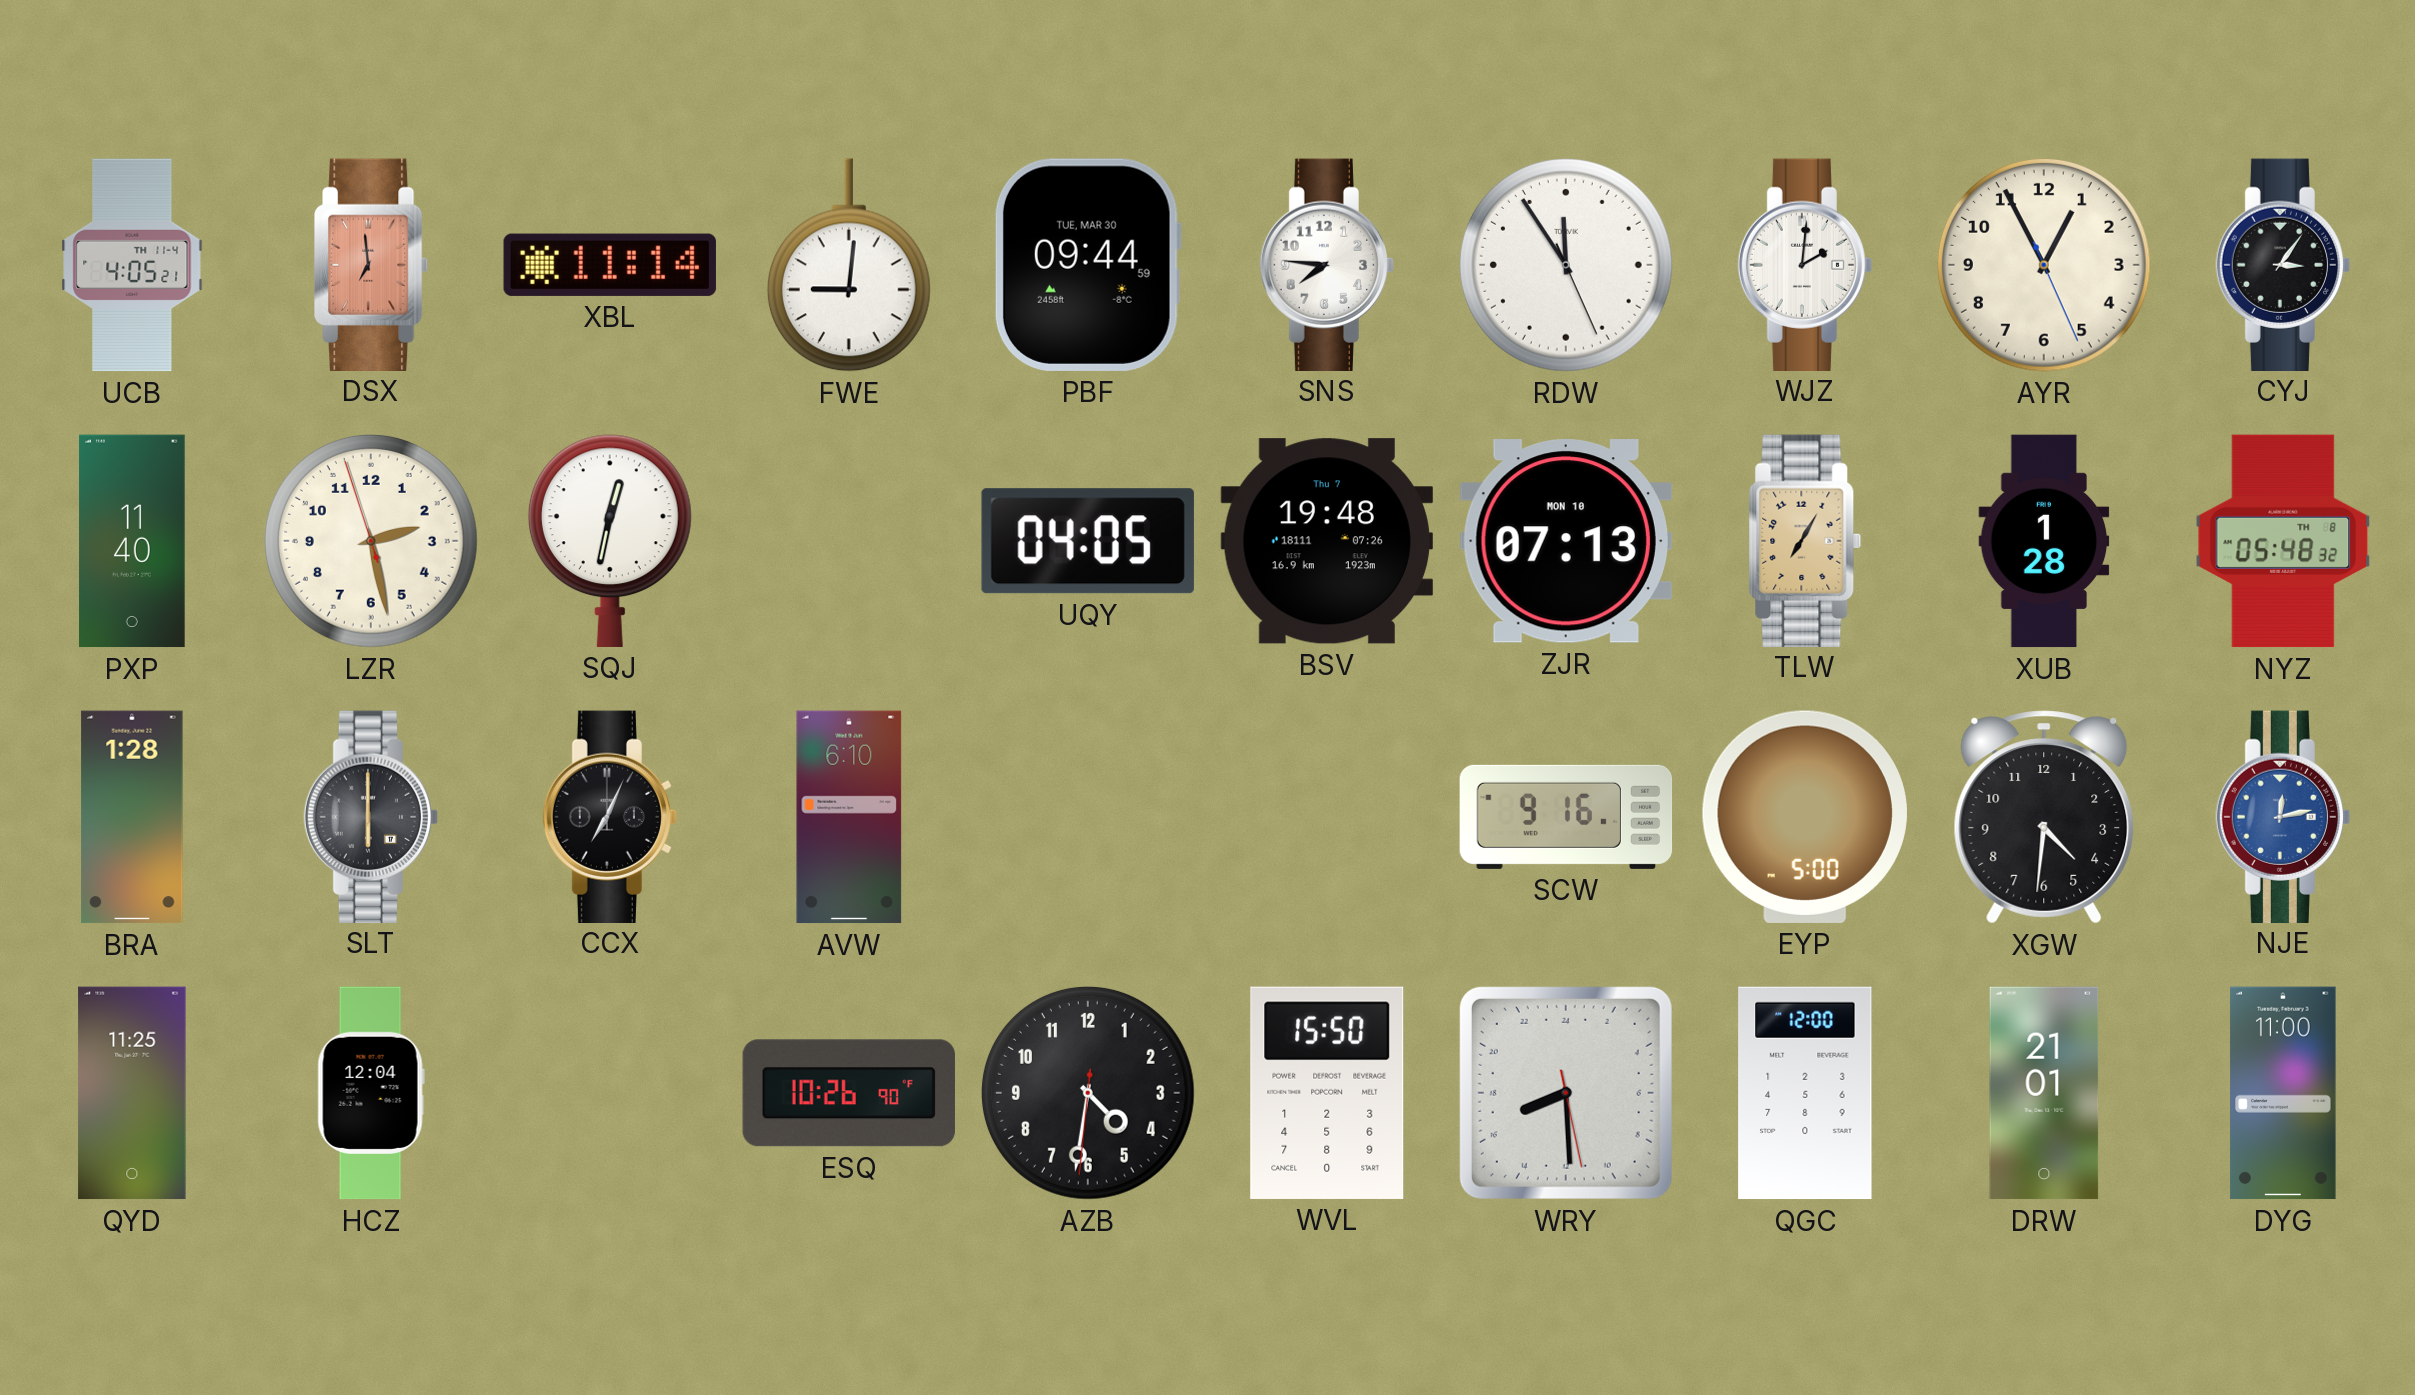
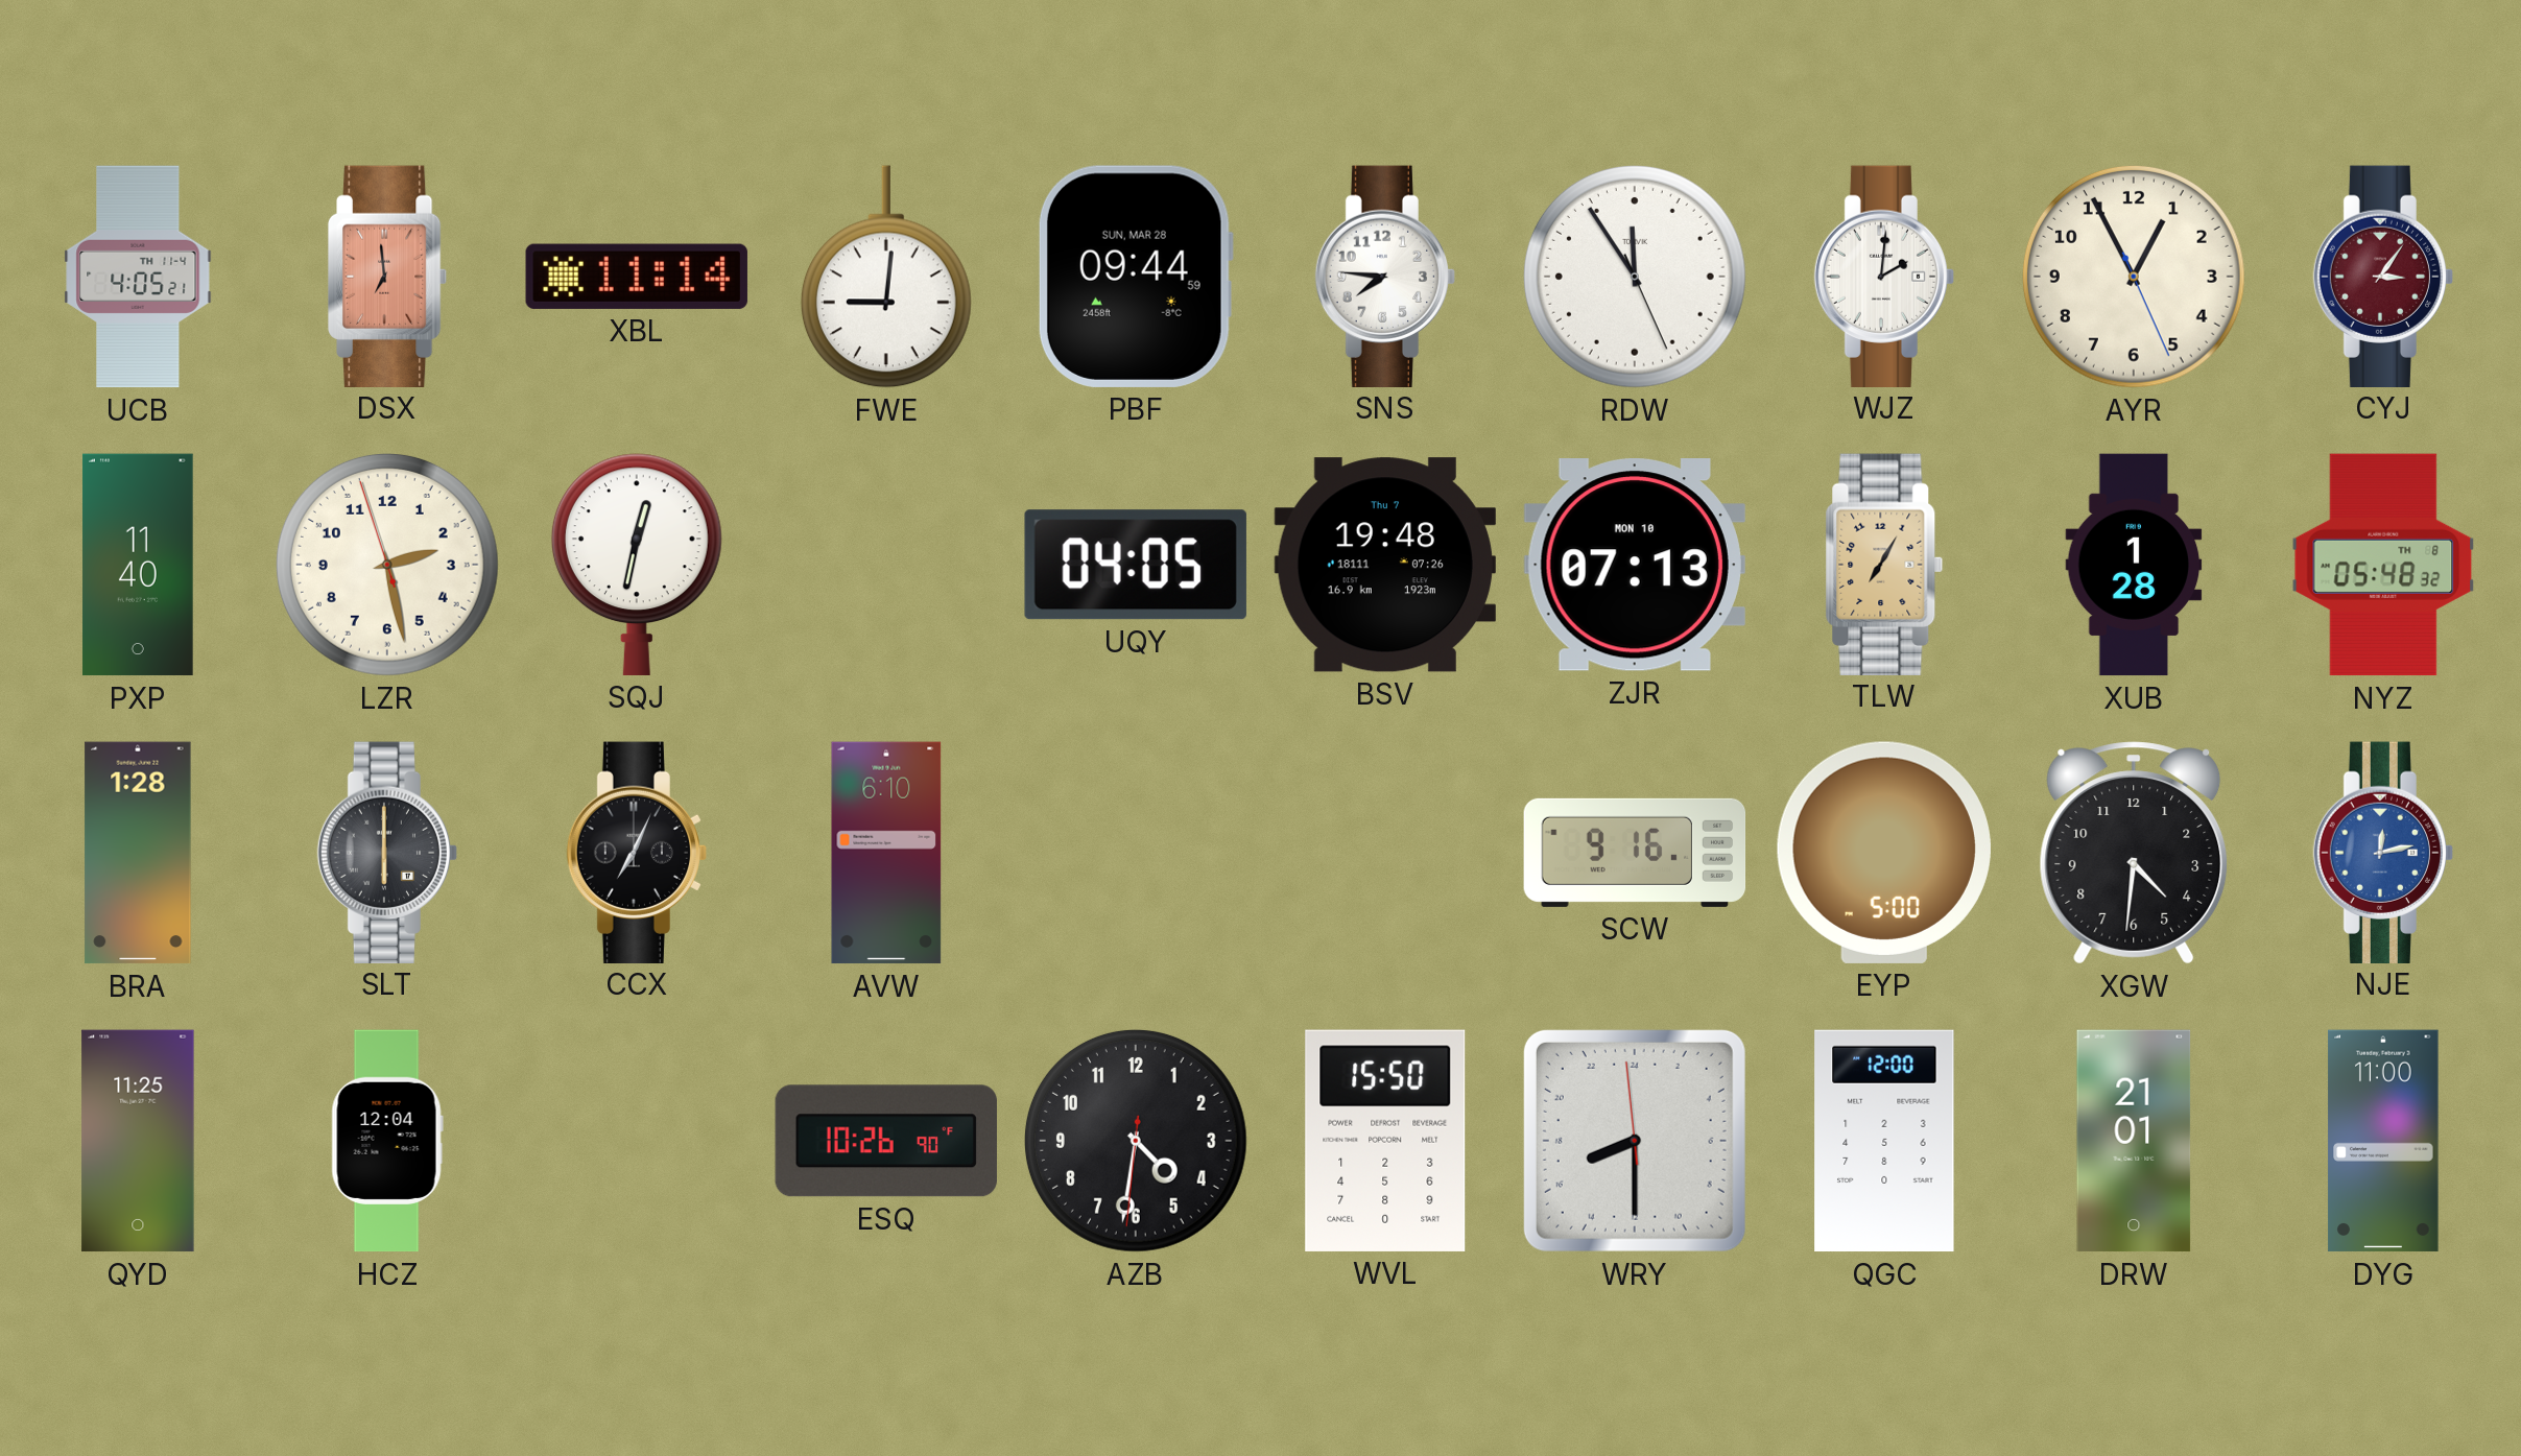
PBF date: TUE, MAR 30 -> SUN, MAR 28
CYJ dial: black -> burgundy
WRY: 16:29:28 -> 16:29:59
